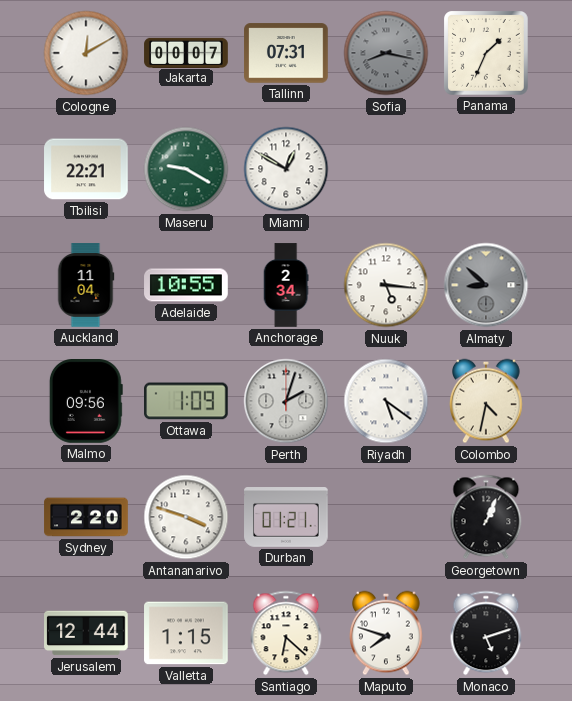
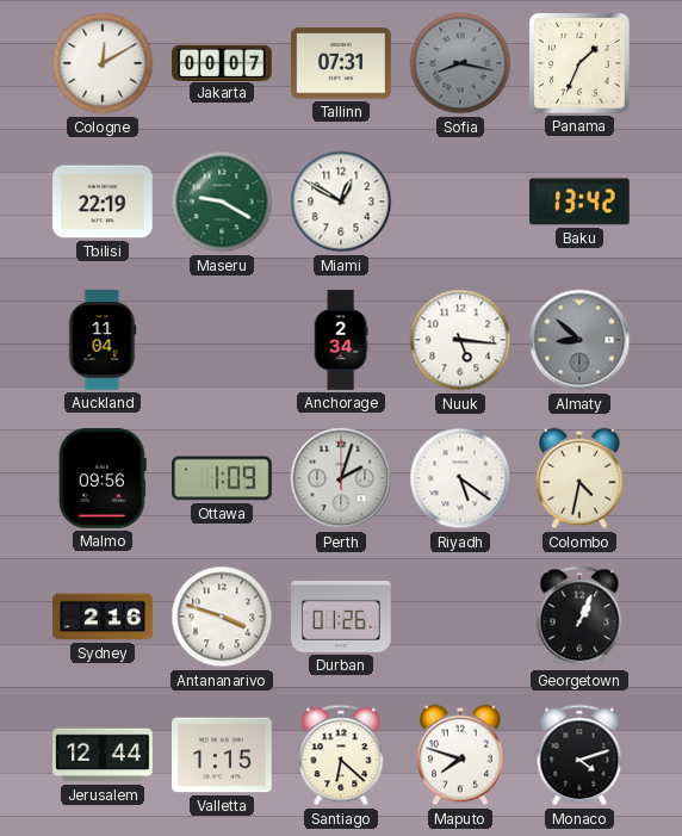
Tbilisi: 22:21 -> 22:19
Baku: none -> 13:42
Adelaide: 10:55 -> none
Sydney: 2:20 -> 2:16
Durban: 01:21 -> 01:26
Monaco: 5:12 -> 4:12
